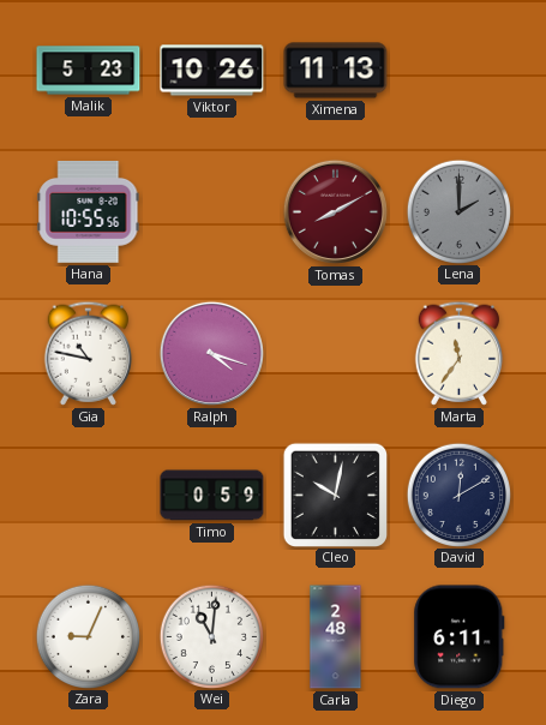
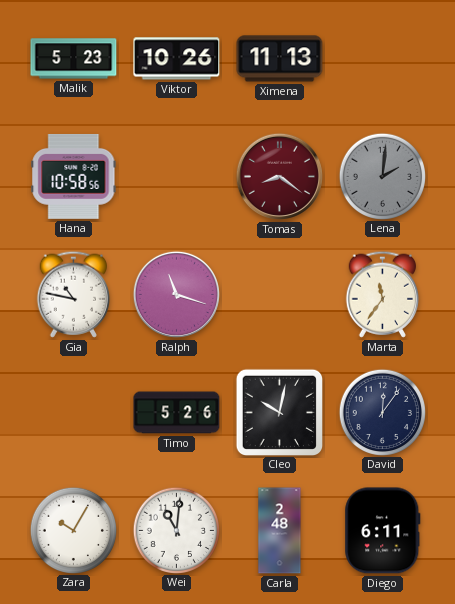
Hana: 10:55 -> 10:58
Tomas: 8:10 -> 8:21
Lena: 2:00 -> 2:01
Ralph: 4:18 -> 11:18
Timo: 0:59 -> 5:26
David: 12:10 -> 12:06
Zara: 9:04 -> 10:05
